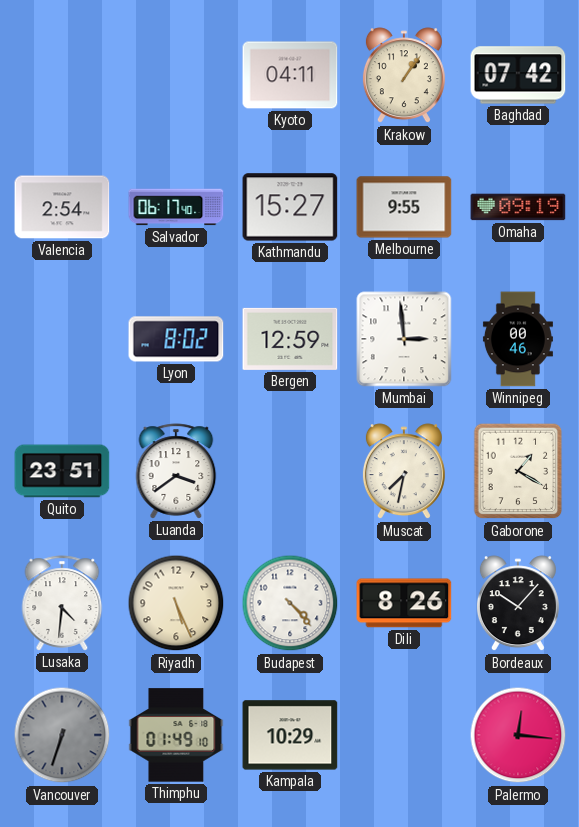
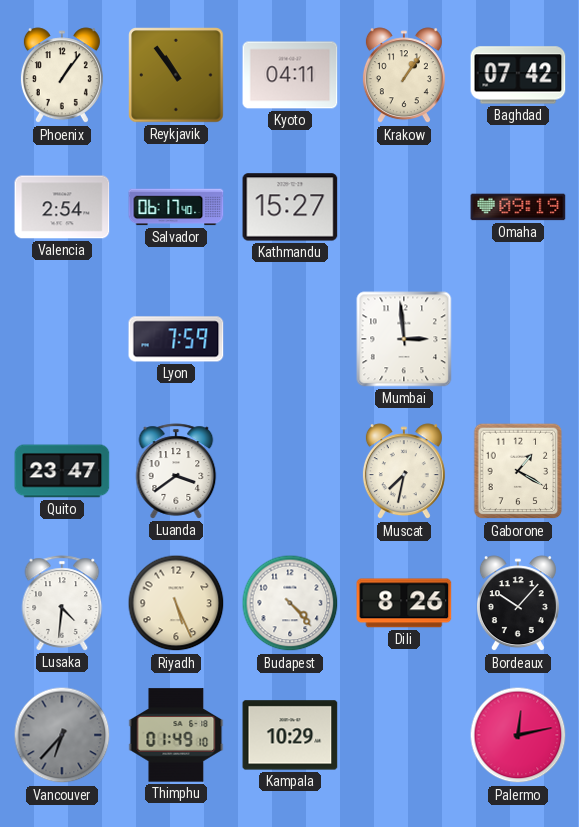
Phoenix: none -> 1:06
Reykjavik: none -> 10:54
Melbourne: 9:55 -> none
Lyon: 8:02 -> 7:59
Bergen: 12:59 -> none
Winnipeg: 00:46 -> none
Quito: 23:51 -> 23:47
Vancouver: 6:33 -> 6:37
Palermo: 12:16 -> 12:13
